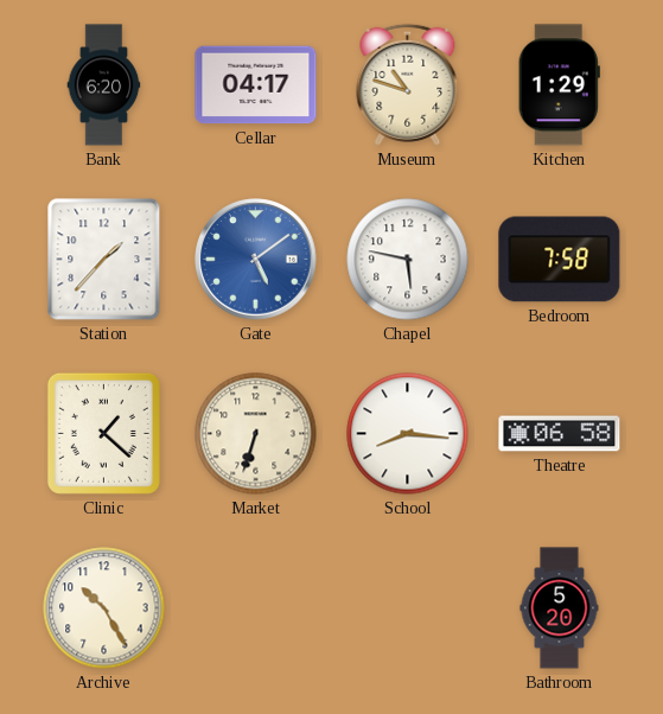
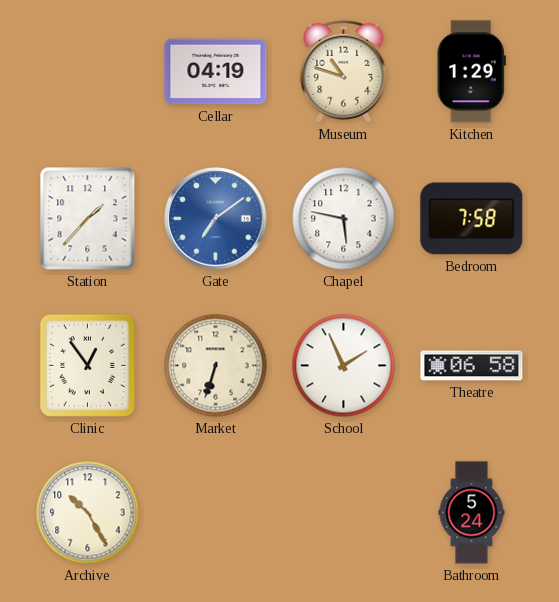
Bank: 6:20 -> none
Cellar: 04:17 -> 04:19
Gate: 5:09 -> 7:09
Clinic: 1:22 -> 12:54
School: 8:16 -> 1:56
Bathroom: 5:20 -> 5:24
